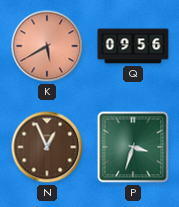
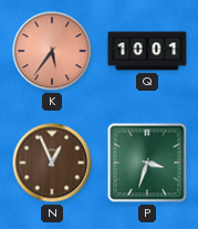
K: 5:40 -> 5:36
Q: 09:56 -> 10:01
